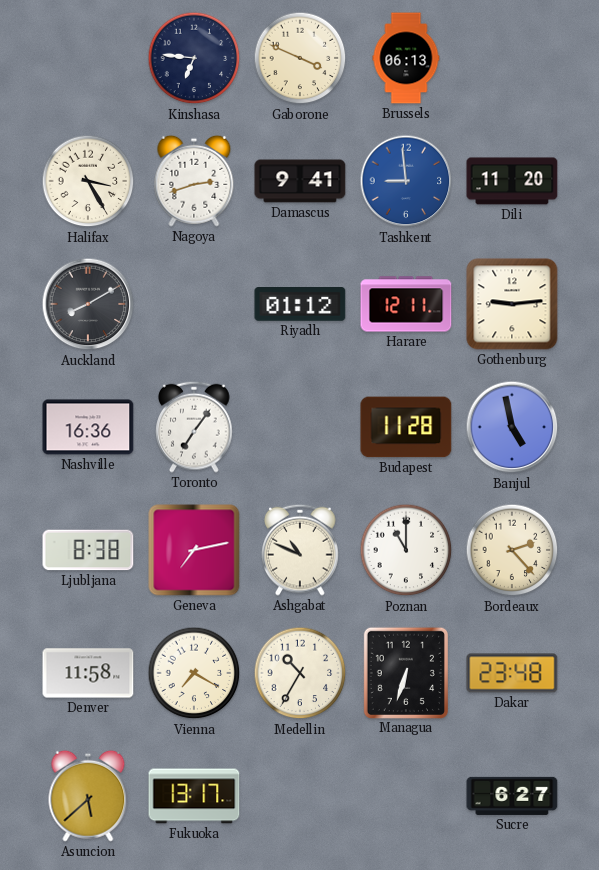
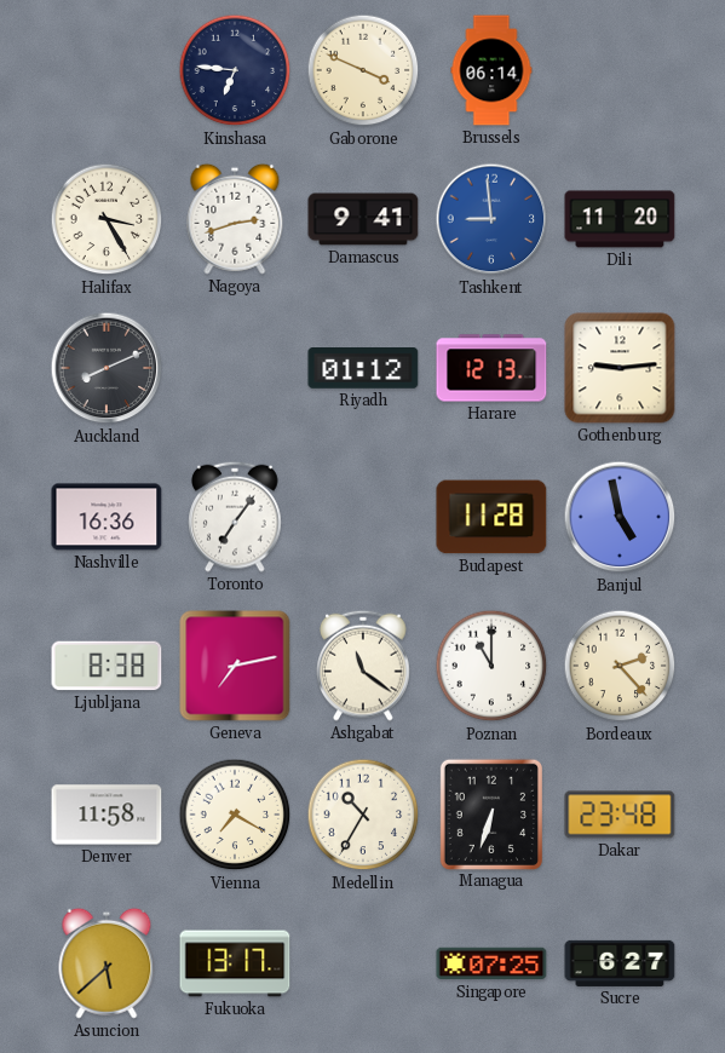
Brussels: 06:13 -> 06:14
Auckland: 8:10 -> 8:11
Harare: 12:11 -> 12:13
Ashgabat: 10:49 -> 11:21
Singapore: none -> 07:25
